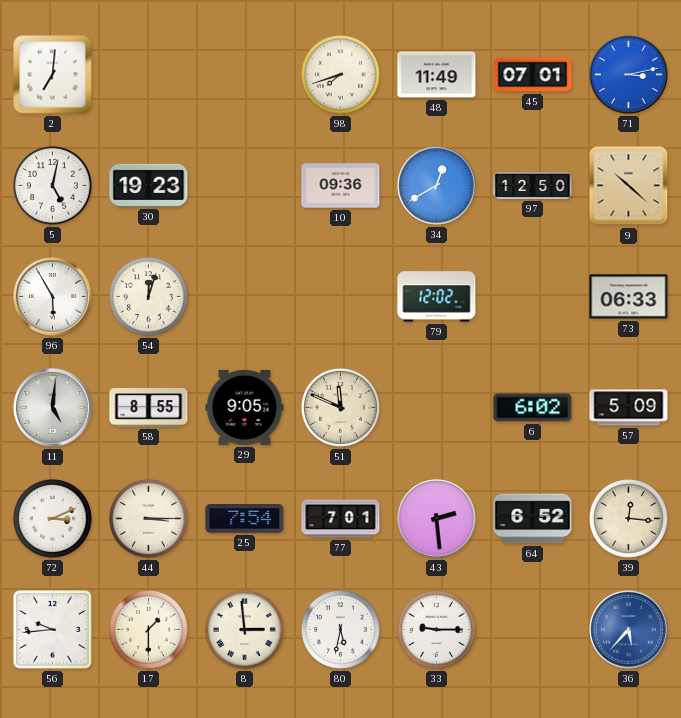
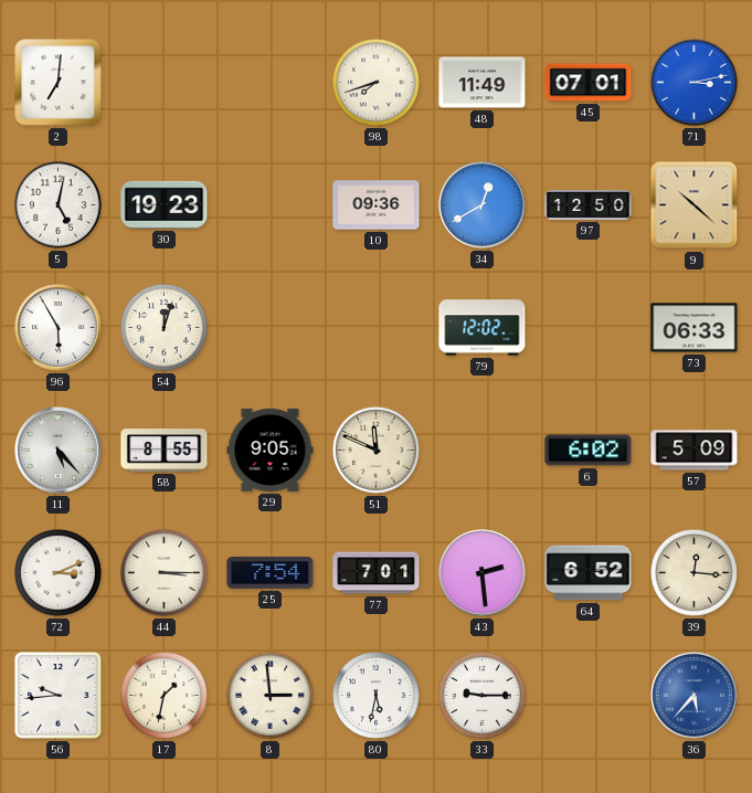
11: 5:01 -> 5:23
17: 1:30 -> 1:32
